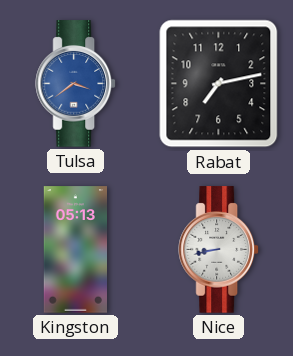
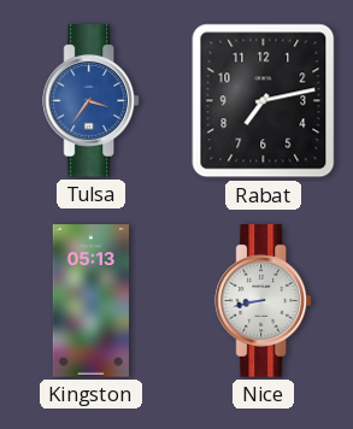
Tulsa: 3:39 -> 3:36
